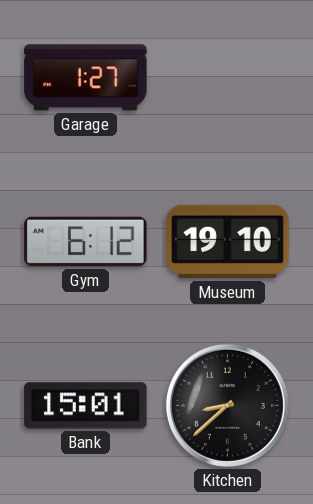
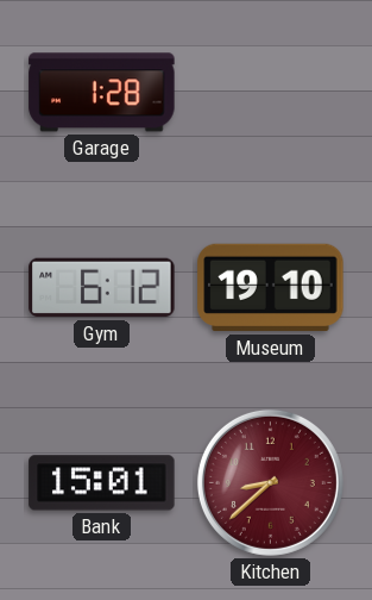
Garage: 1:27 -> 1:28
Kitchen dial: black -> burgundy
